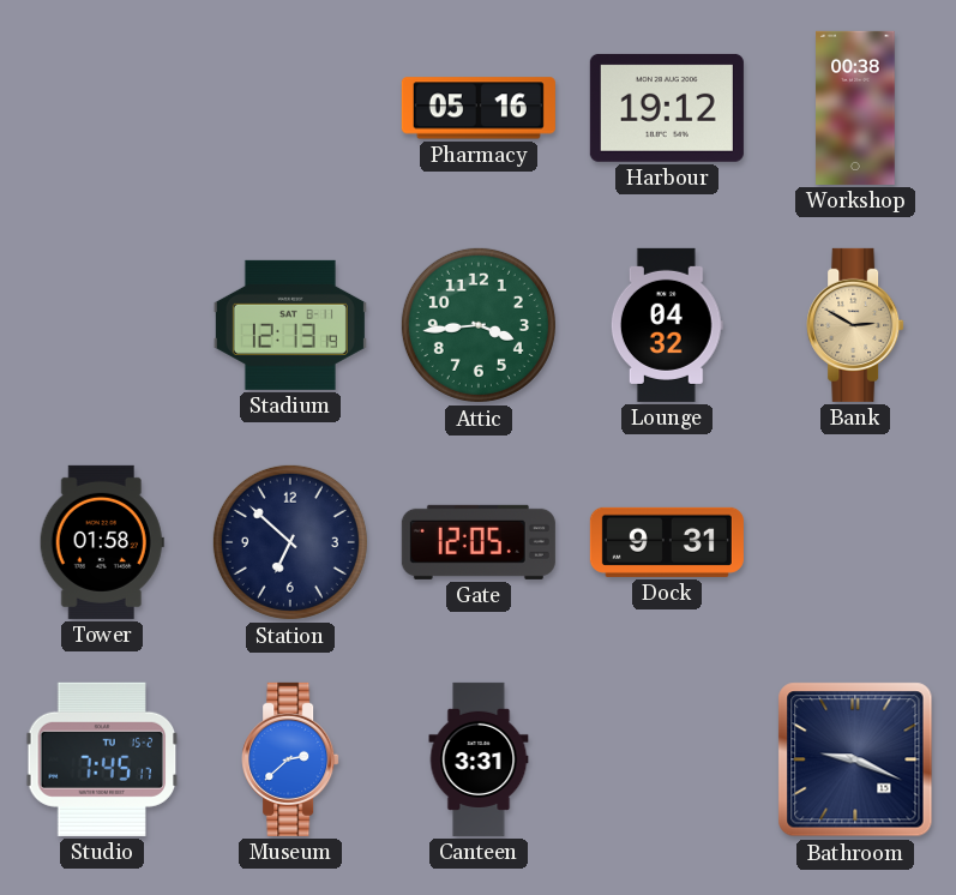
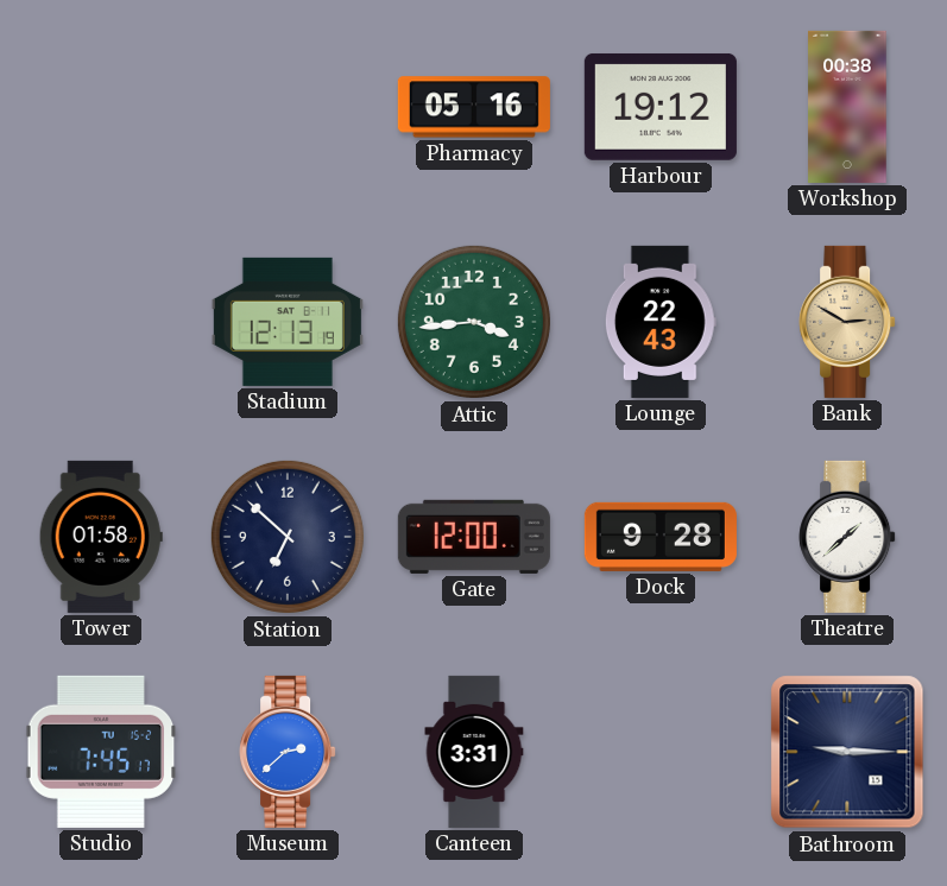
Lounge: 04:32 -> 22:43
Gate: 12:05 -> 12:00
Dock: 9:31 -> 9:28
Theatre: none -> 1:38
Bathroom: 9:19 -> 9:15
